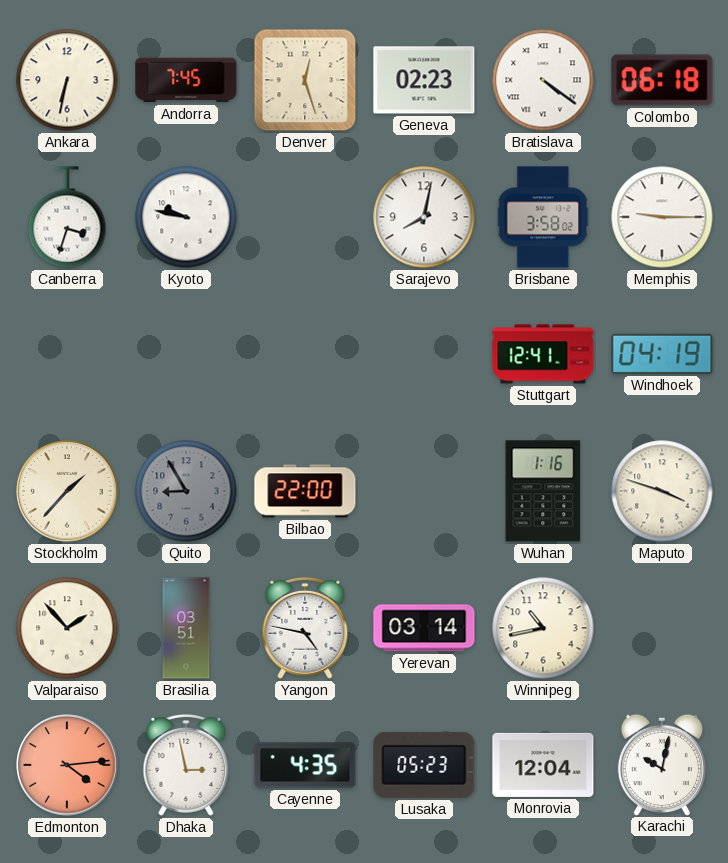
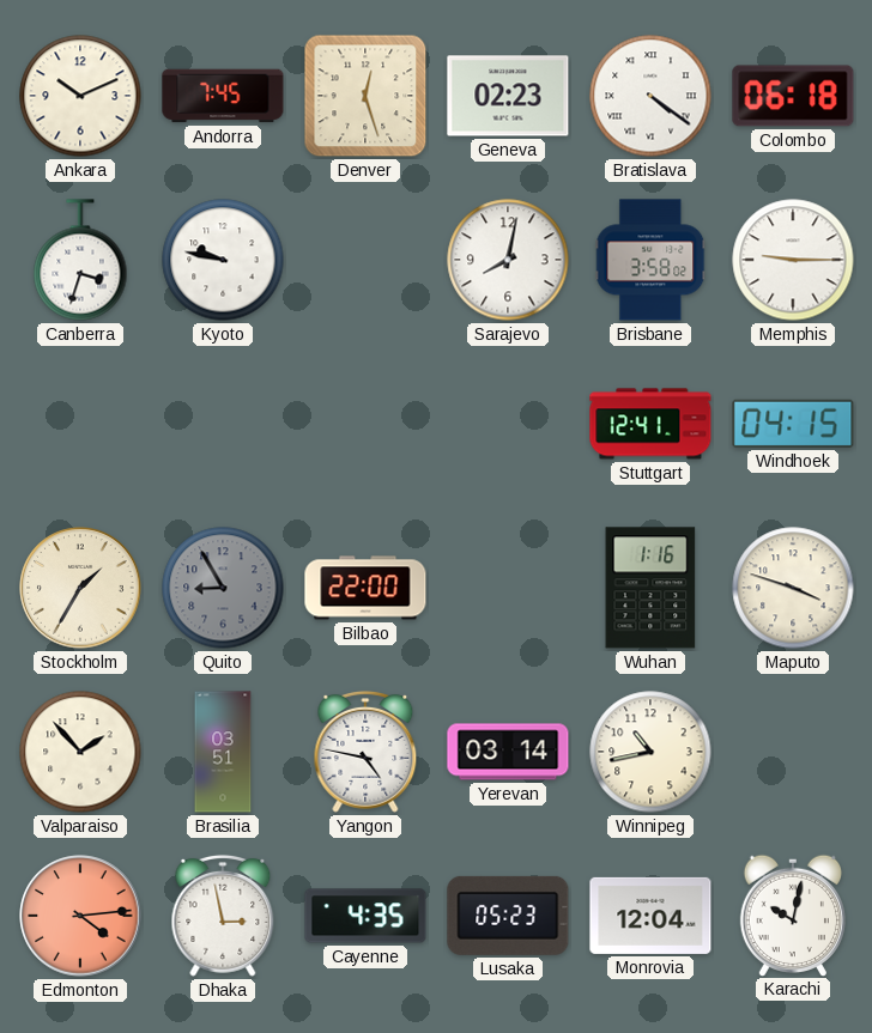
Ankara: 6:32 -> 10:11
Windhoek: 04:19 -> 04:15
Stockholm: 1:37 -> 1:35
